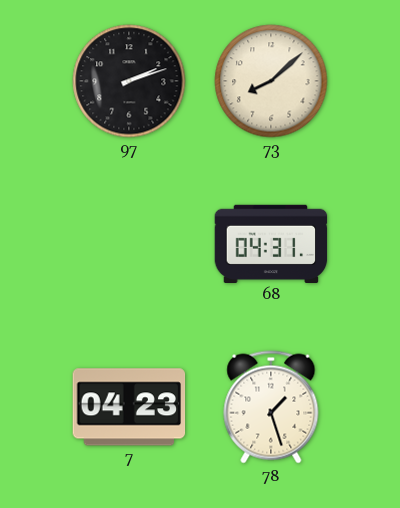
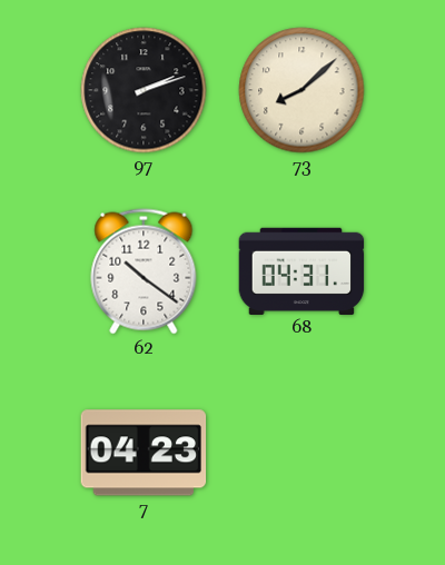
62: none -> 10:21
78: 1:27 -> none
